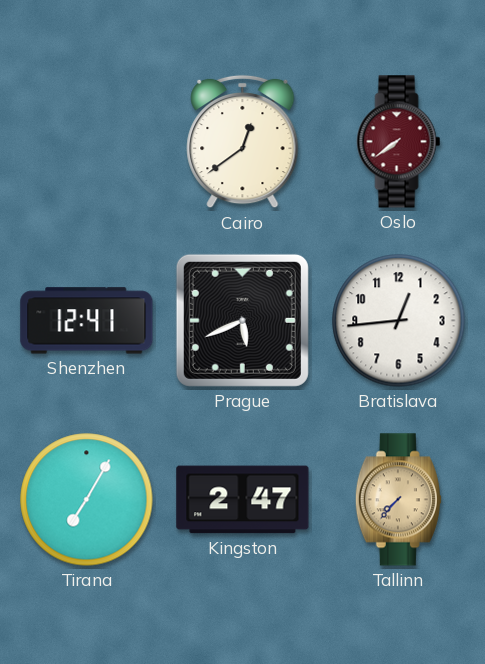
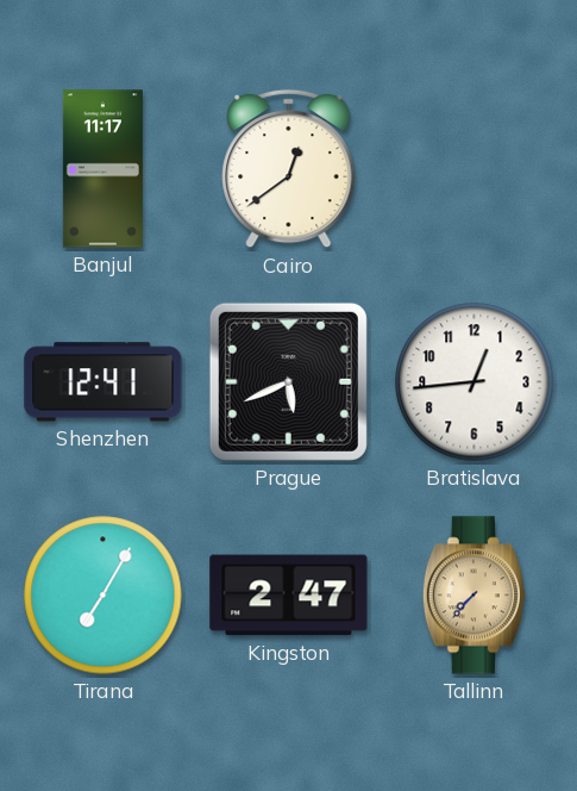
Banjul: none -> 11:17
Oslo: 7:39 -> none
